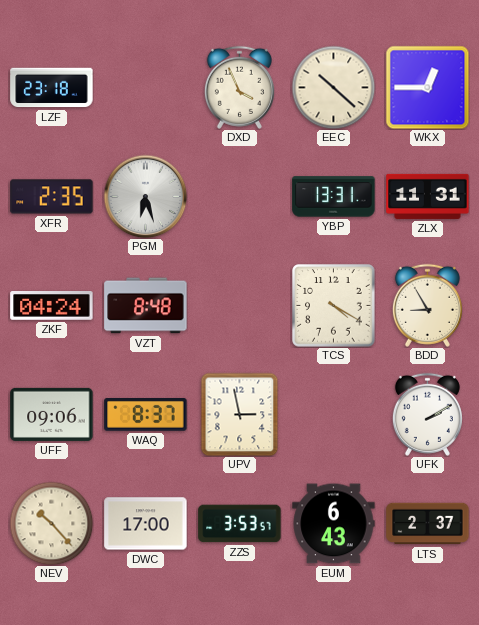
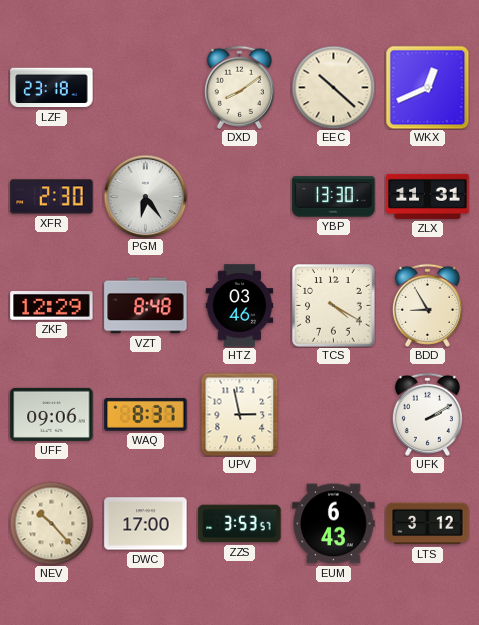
DXD: 3:56 -> 8:09
WKX: 12:45 -> 12:41
XFR: 2:35 -> 2:30
PGM: 6:27 -> 6:24
YBP: 13:31 -> 13:30
ZKF: 04:24 -> 12:29
HTZ: none -> 03:46
LTS: 2:37 -> 3:12
